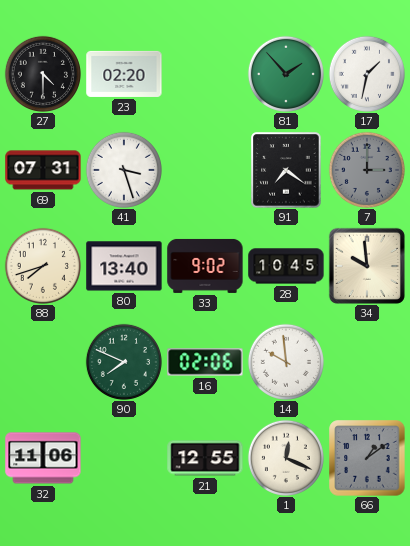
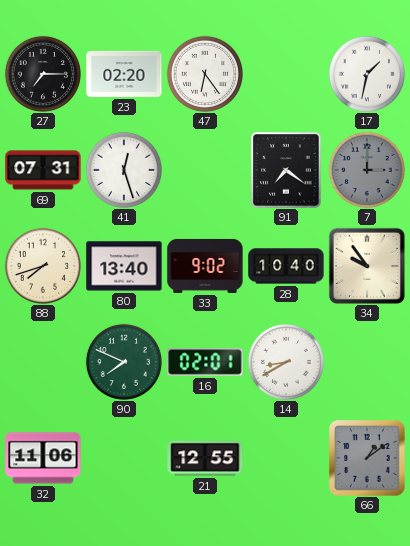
27: 4:30 -> 7:15
47: none -> 6:24
81: 1:53 -> none
41: 3:27 -> 12:27
28: 10:45 -> 10:40
34: 9:59 -> 9:54
16: 02:06 -> 02:01
14: 9:59 -> 8:40
1: 12:19 -> none
